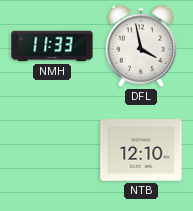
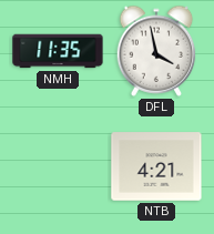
NMH: 11:33 -> 11:35
NTB: 12:10 -> 4:21
